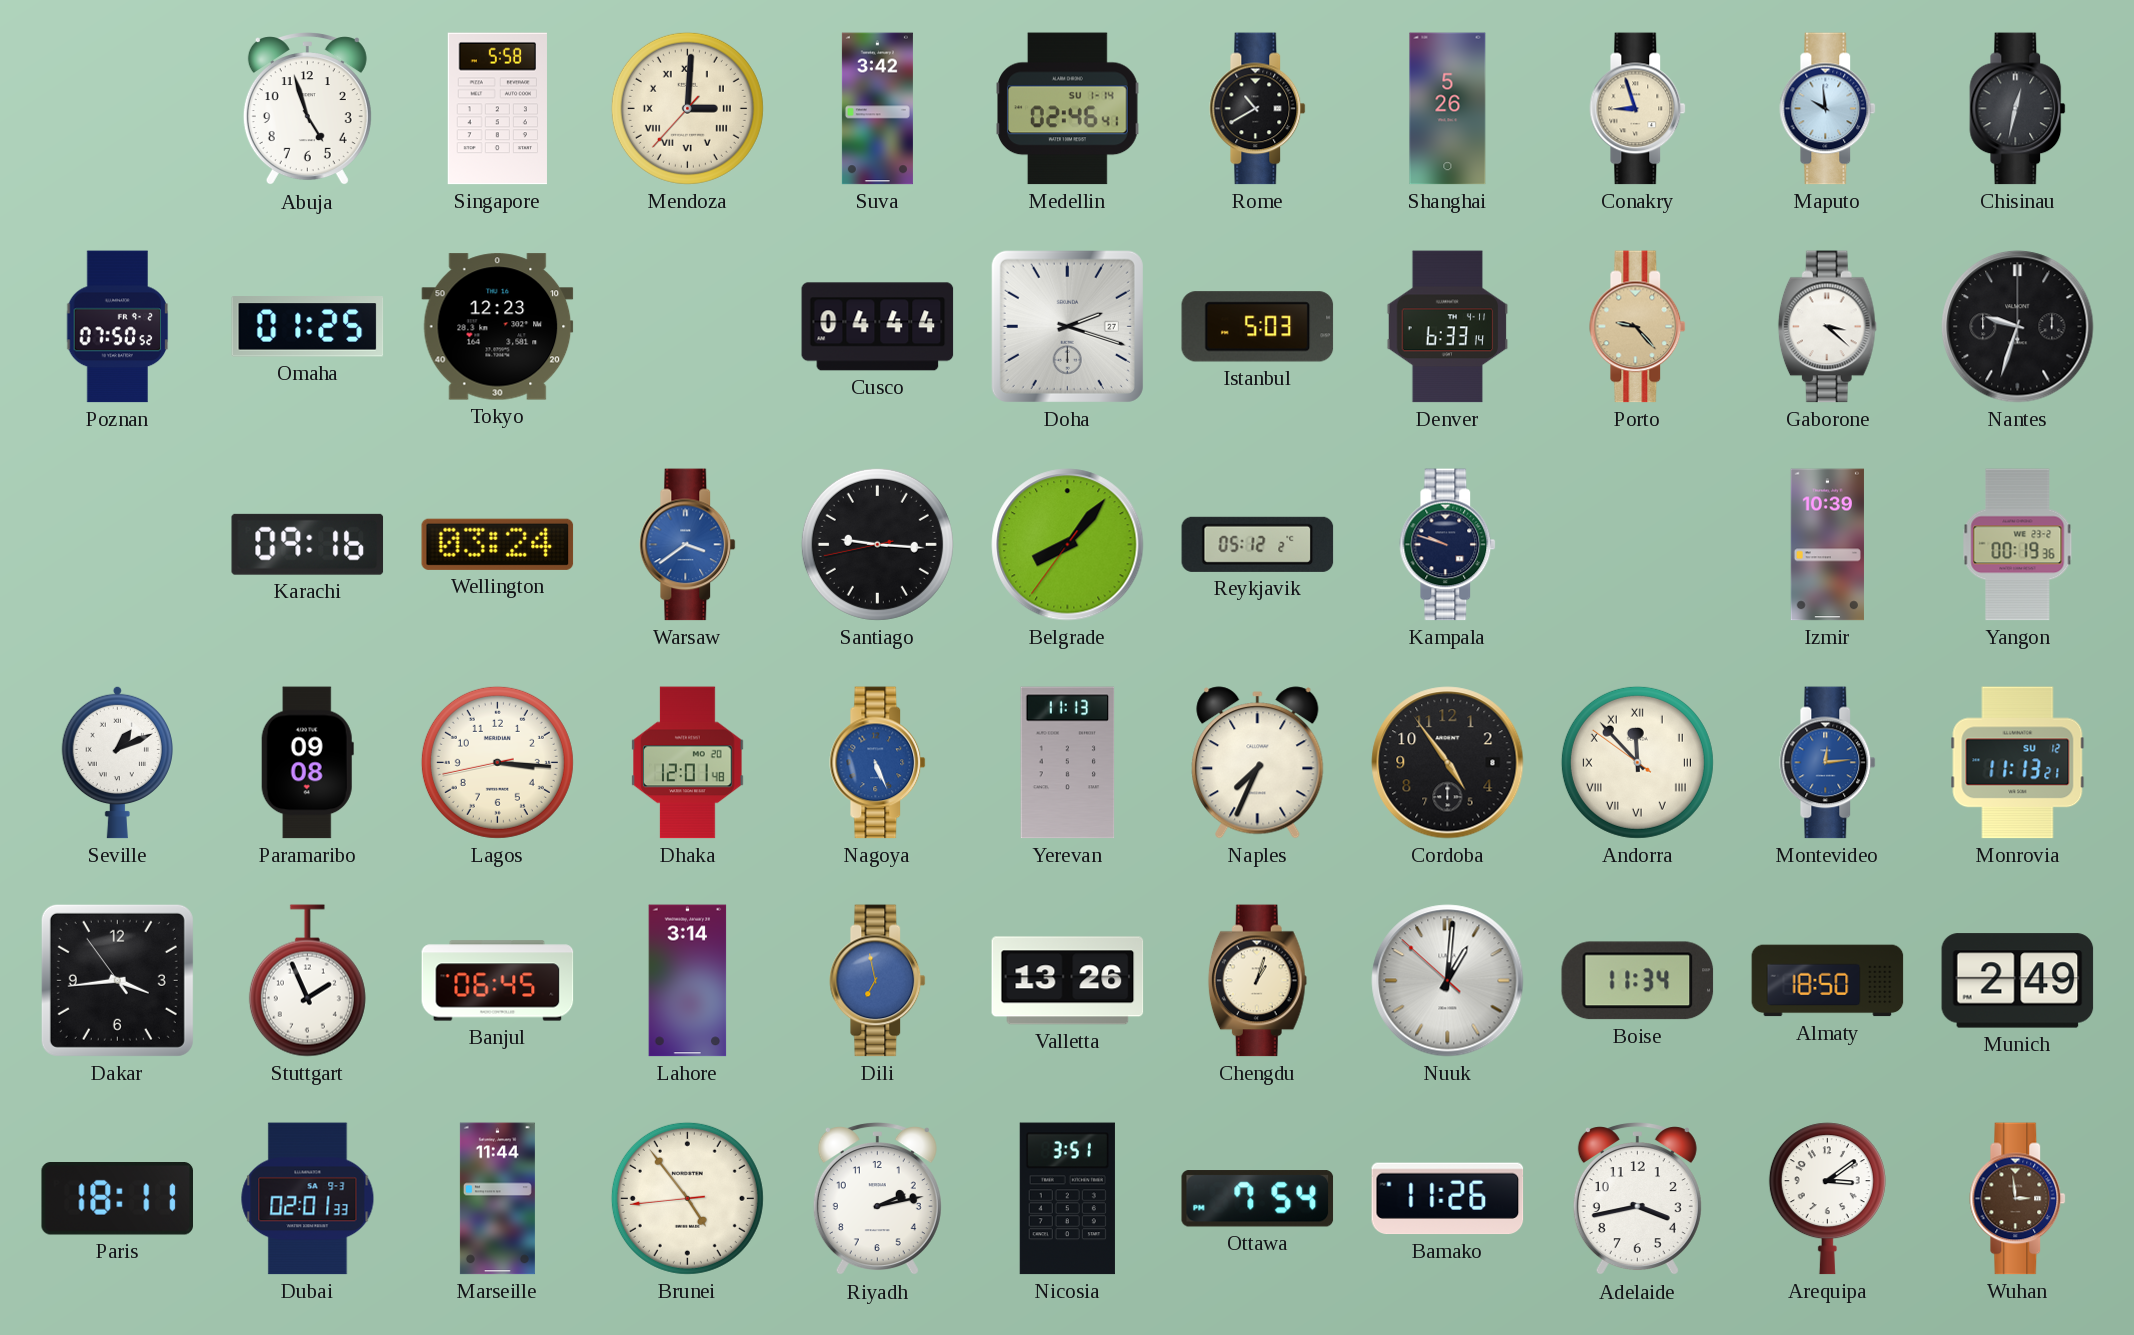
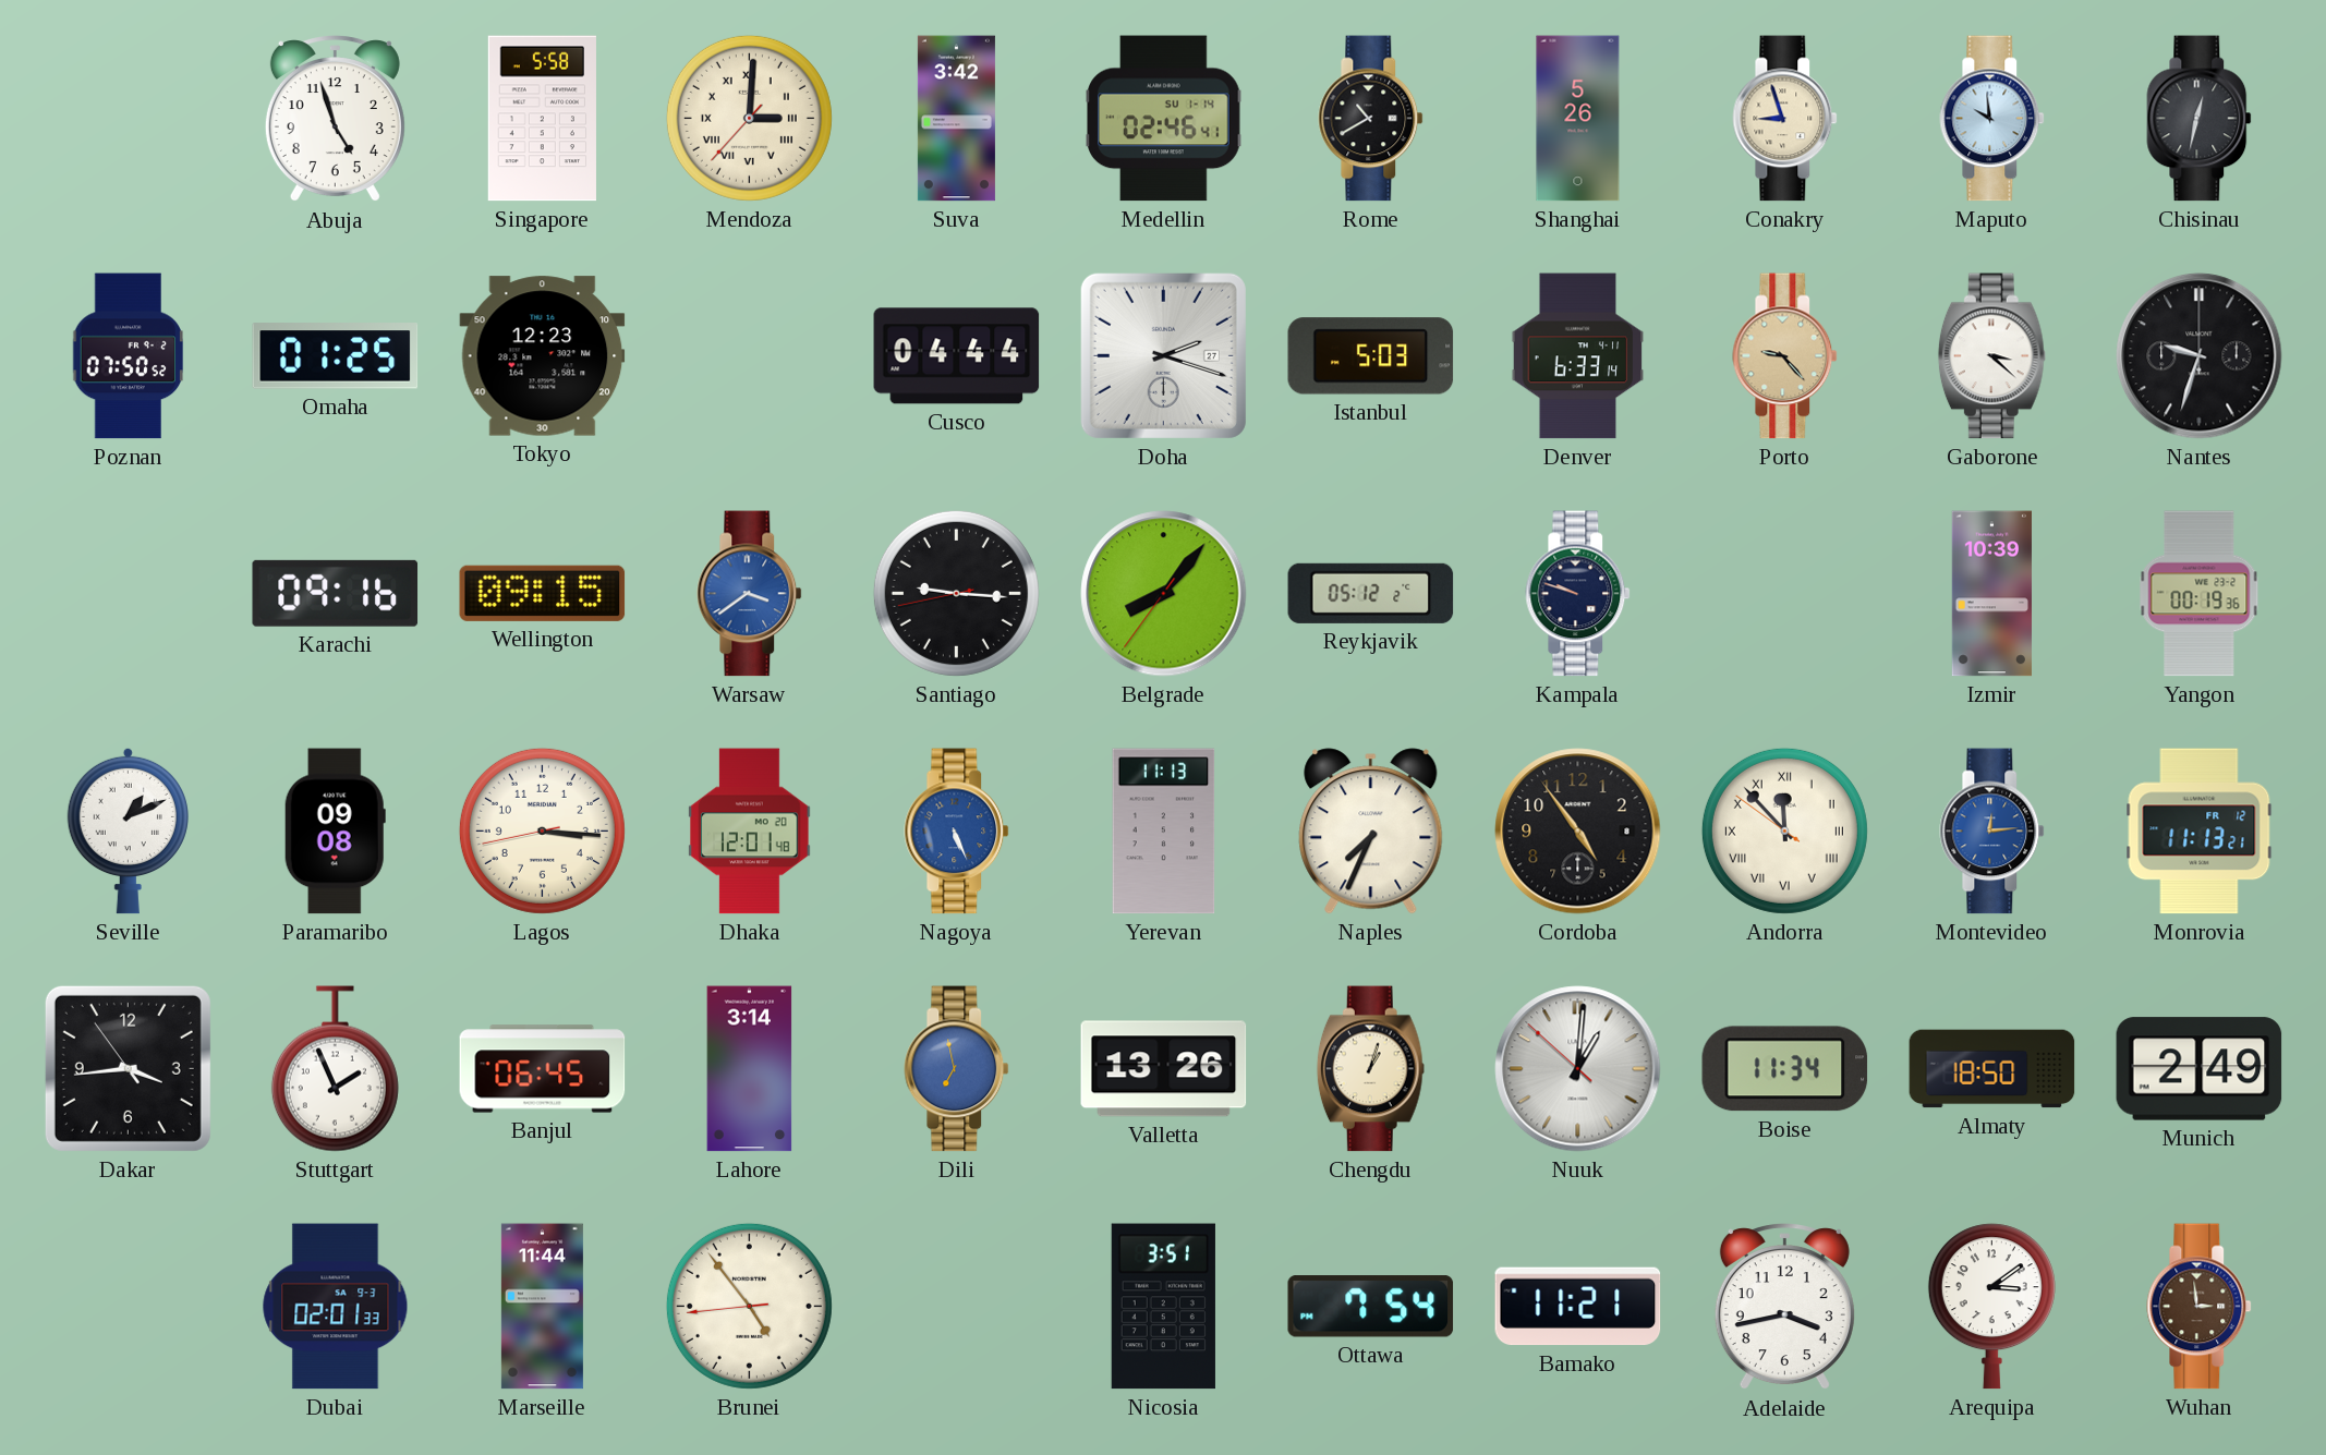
Wellington: 03:24 -> 09:15
Monrovia date: SU 12 -> FR 12
Paris: 18:11 -> none
Riyadh: 2:13 -> none
Bamako: 11:26 -> 11:21
